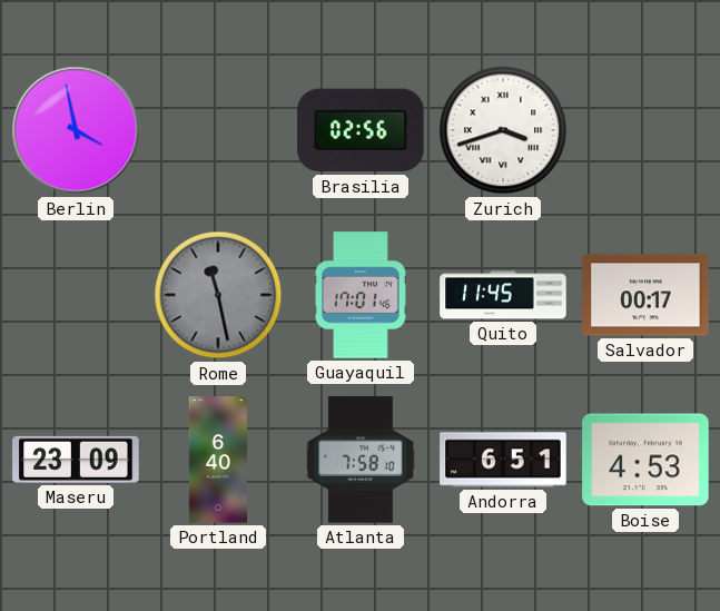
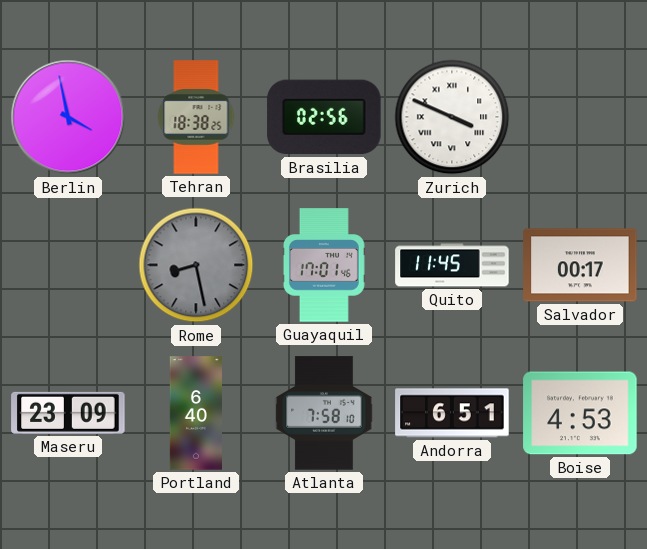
Tehran: none -> 18:38
Zurich: 3:42 -> 3:49
Rome: 11:28 -> 8:28
